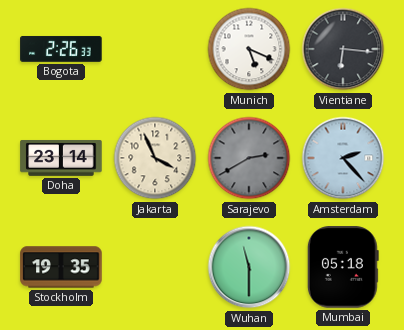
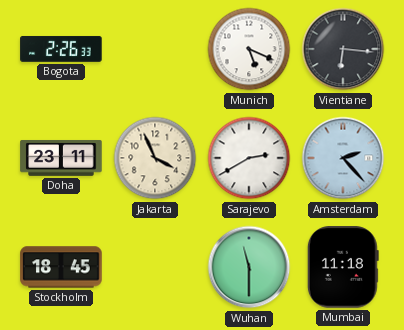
Doha: 23:14 -> 23:11
Sarajevo dial: grey -> white
Stockholm: 19:35 -> 18:45
Mumbai: 05:18 -> 11:18
